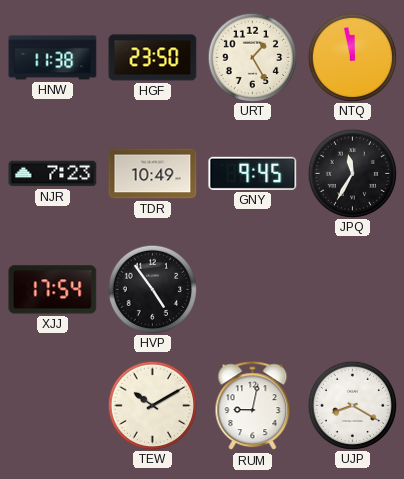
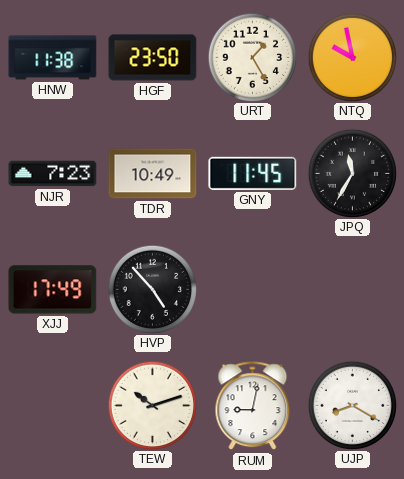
NTQ: 11:58 -> 9:58
GNY: 9:45 -> 11:45
XJJ: 17:54 -> 17:49
HVP: 4:54 -> 4:53
TEW: 10:10 -> 10:12
